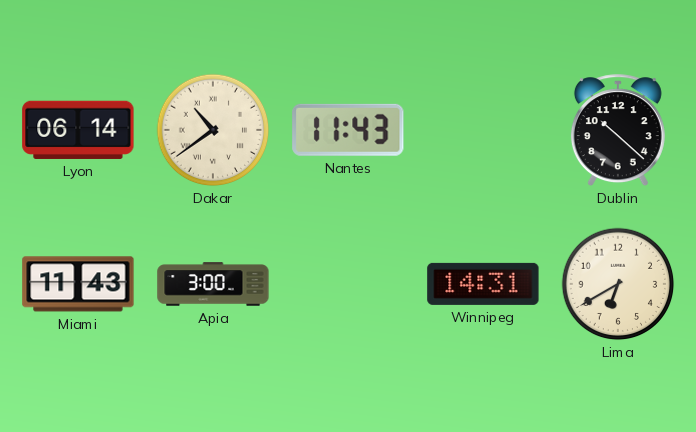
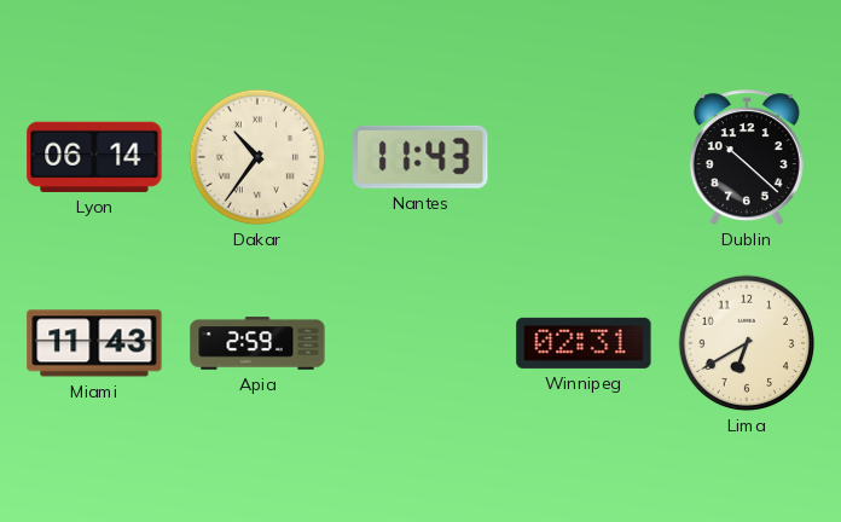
Dakar: 10:39 -> 10:36
Apia: 3:00 -> 2:59
Winnipeg: 14:31 -> 02:31
